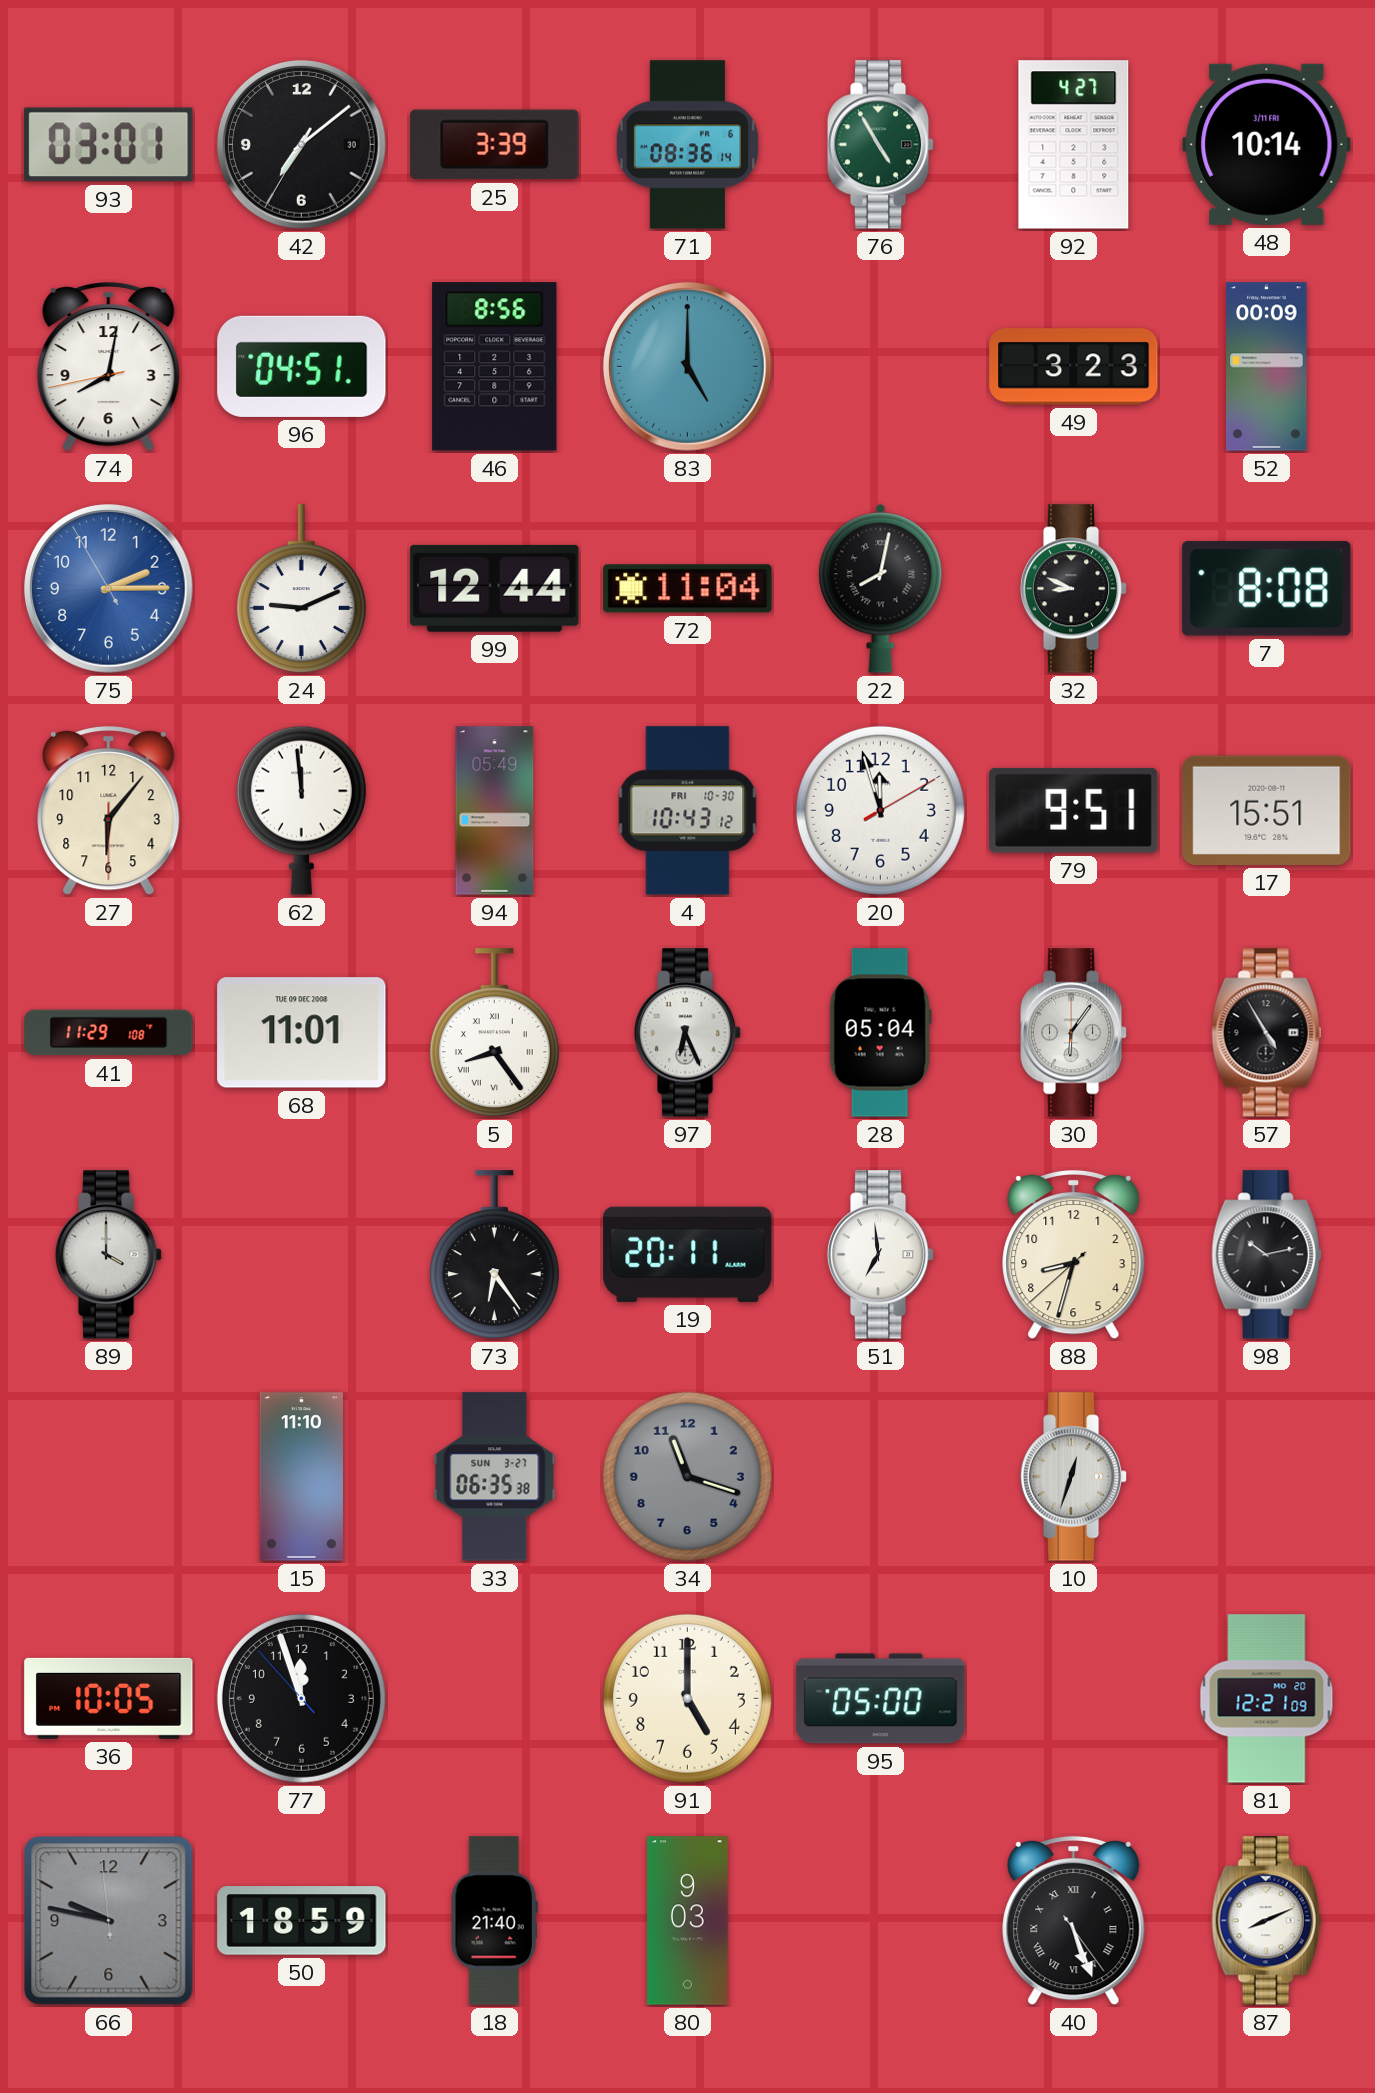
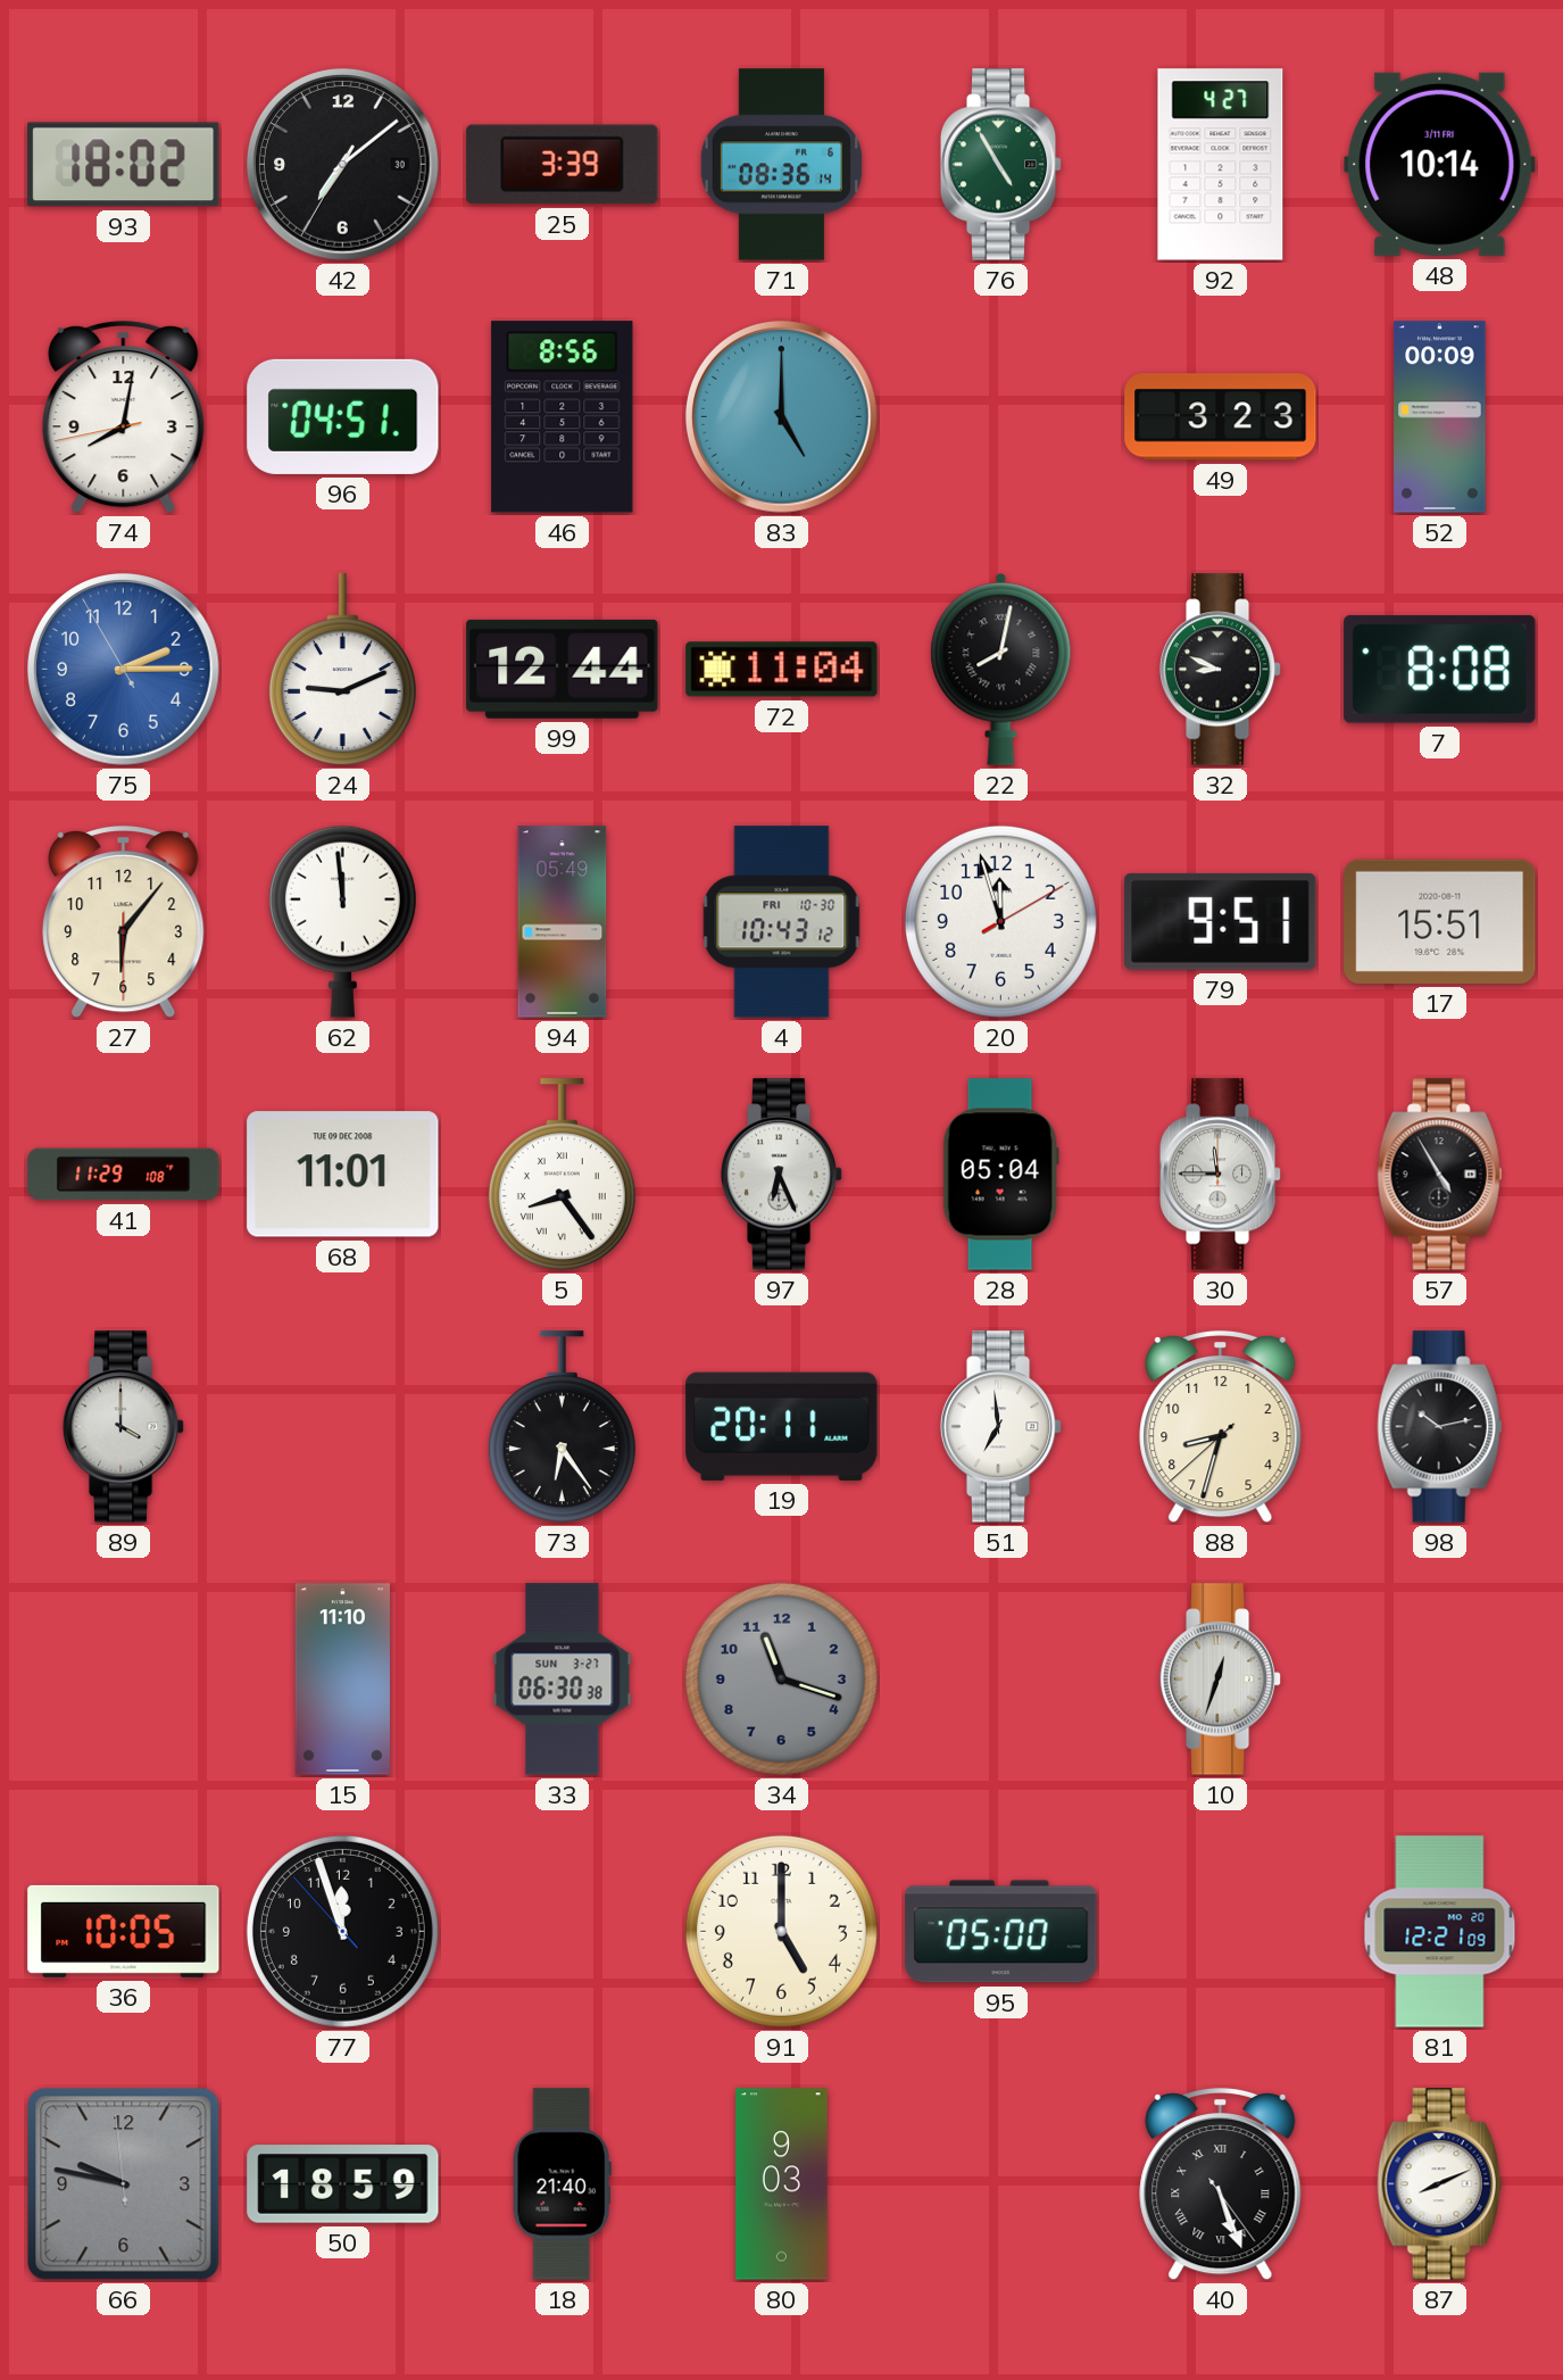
93: 03:01 -> 18:02
30: 6:06 -> 11:45
33: 06:35 -> 06:30
